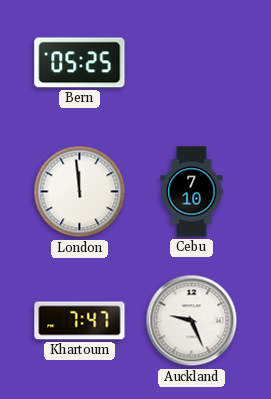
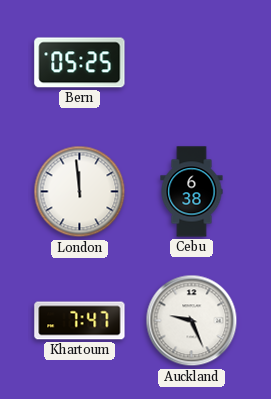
Cebu: 7:10 -> 6:38
